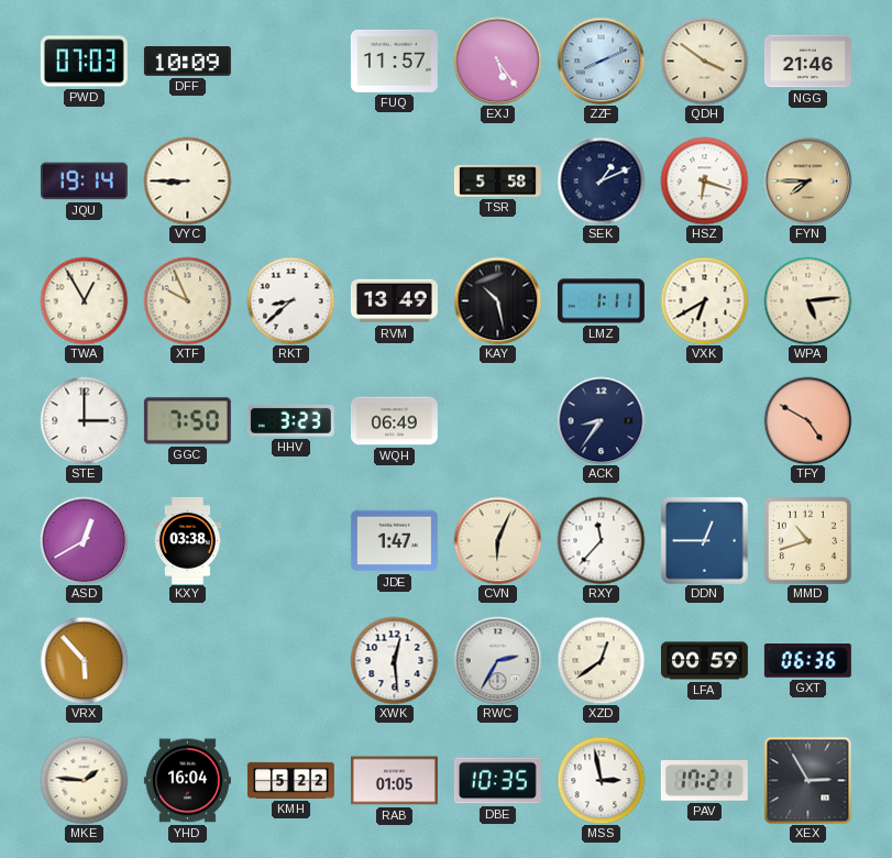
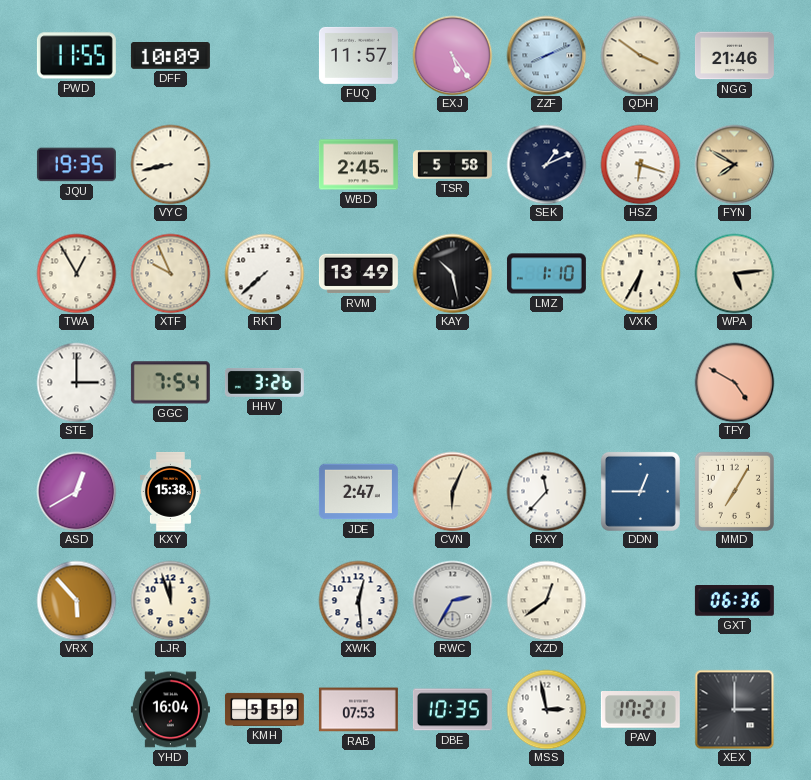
PWD: 07:03 -> 11:55
JQU: 19:14 -> 19:35
VYC: 8:45 -> 8:43
WBD: none -> 2:45
FYN: 7:45 -> 7:50
RKT: 8:38 -> 7:38
LMZ: 1:11 -> 1:10
VXK: 6:40 -> 6:35
GGC: 7:50 -> 7:54
HHV: 3:23 -> 3:26
WQH: 06:49 -> none
ACK: 8:36 -> none
KXY: 03:38 -> 15:38
JDE: 1:47 -> 2:47
MMD: 10:42 -> 7:05
LJR: none -> 11:57
LFA: 00:59 -> none
MKE: 1:46 -> none
KMH: 5:22 -> 5:59
RAB: 01:05 -> 07:53
XEX: 2:55 -> 3:00
